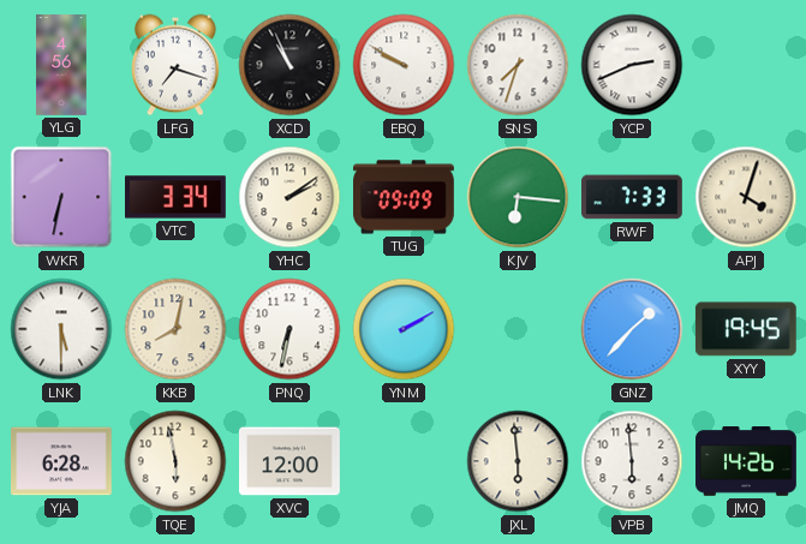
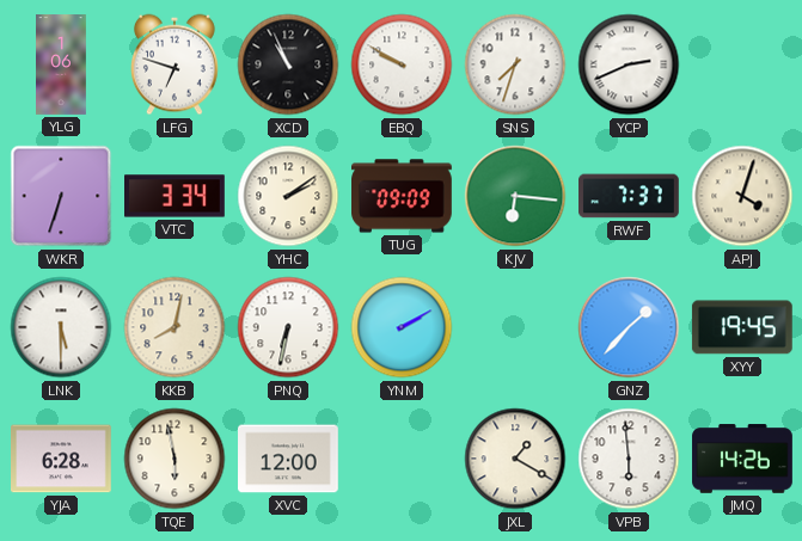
YLG: 4:56 -> 1:06
LFG: 7:18 -> 6:48
WKR: 6:32 -> 6:33
RWF: 7:33 -> 7:37
JXL: 5:59 -> 1:20
